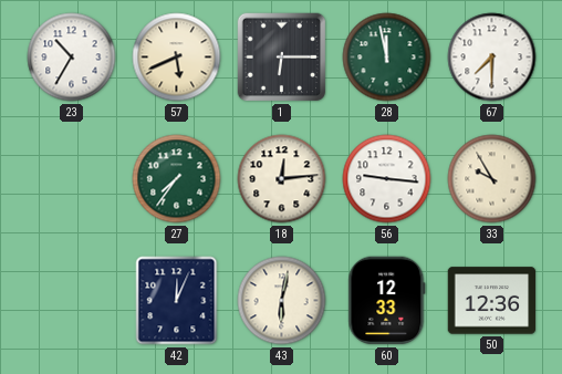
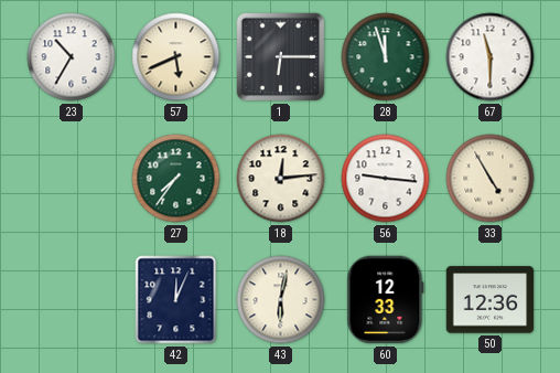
28: 11:58 -> 11:57
67: 7:30 -> 11:30
33: 9:55 -> 4:55
